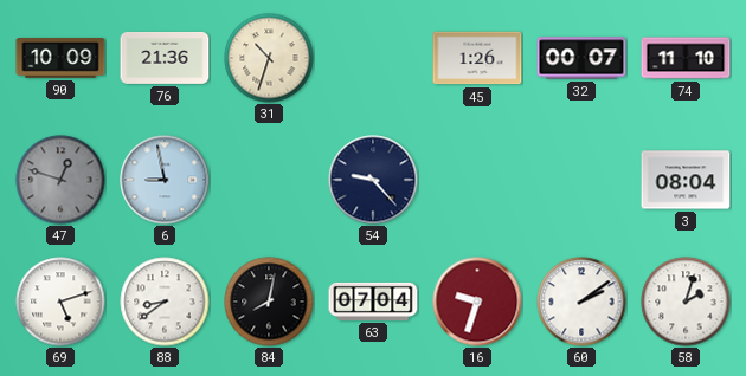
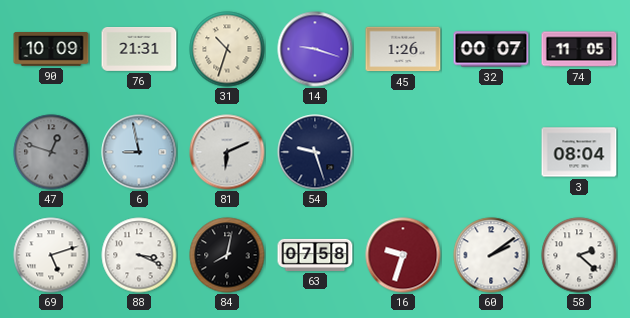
76: 21:36 -> 21:31
14: none -> 9:18
74: 11:10 -> 11:05
81: none -> 6:11
54: 9:23 -> 9:27
88: 8:39 -> 3:19
63: 07:04 -> 07:58
58: 2:03 -> 2:22
